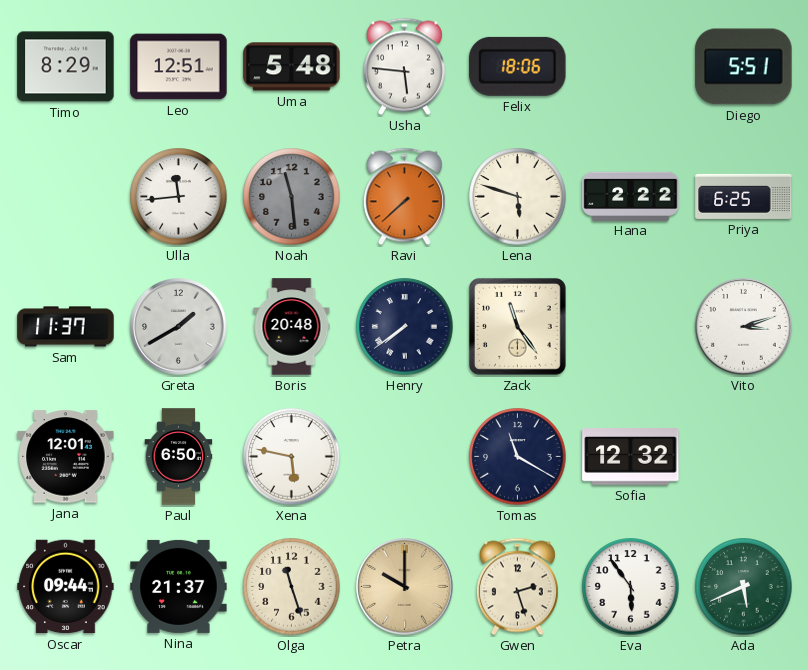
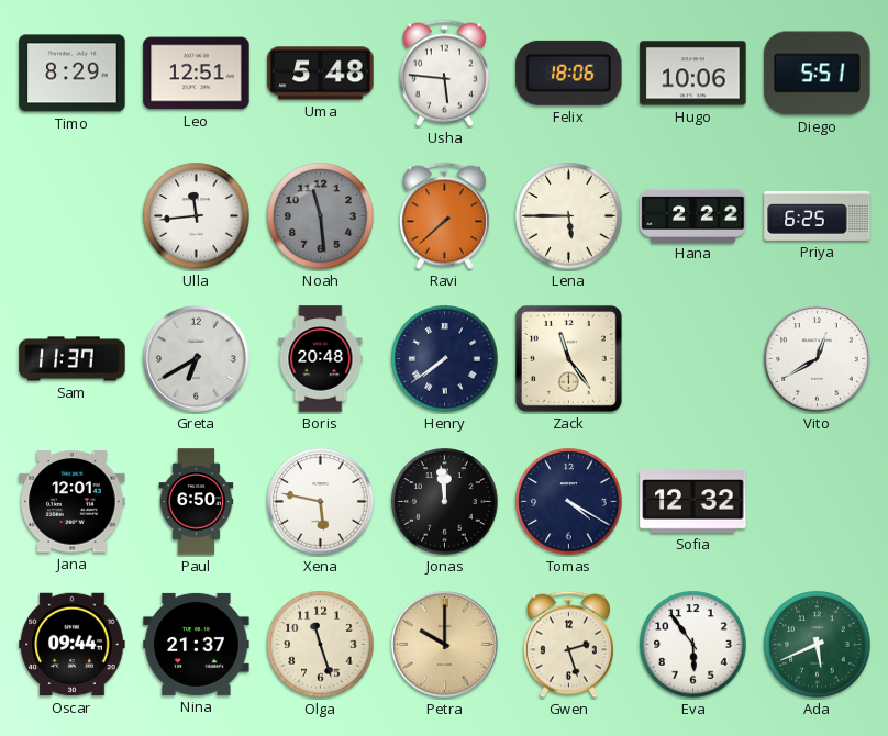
Hugo: none -> 10:06
Lena: 5:48 -> 5:45
Greta: 1:40 -> 6:40
Vito: 3:12 -> 12:40
Jonas: none -> 11:59
Tomas: 11:20 -> 4:20
